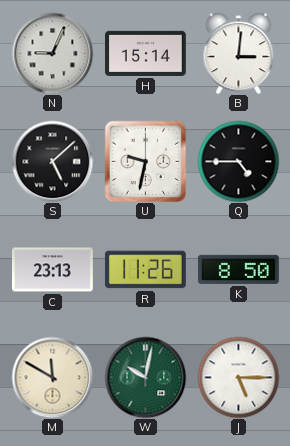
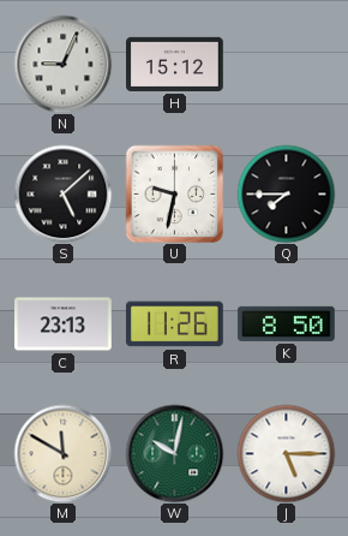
H: 15:14 -> 15:12
B: 3:01 -> none
Q: 4:45 -> 7:45
